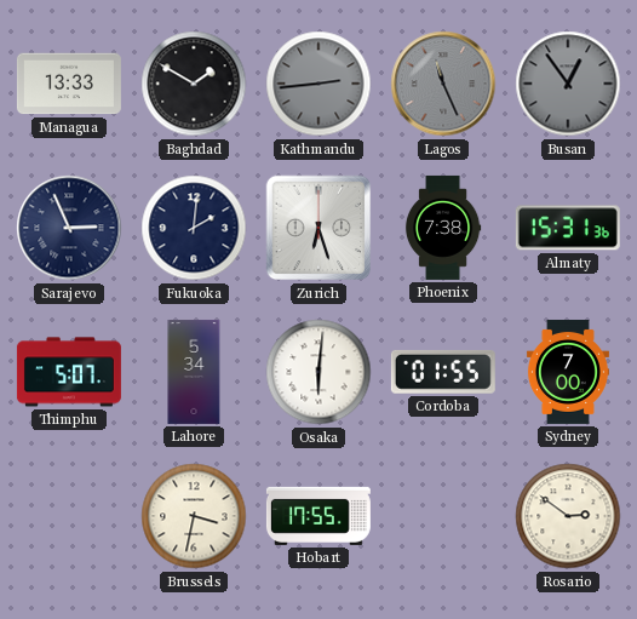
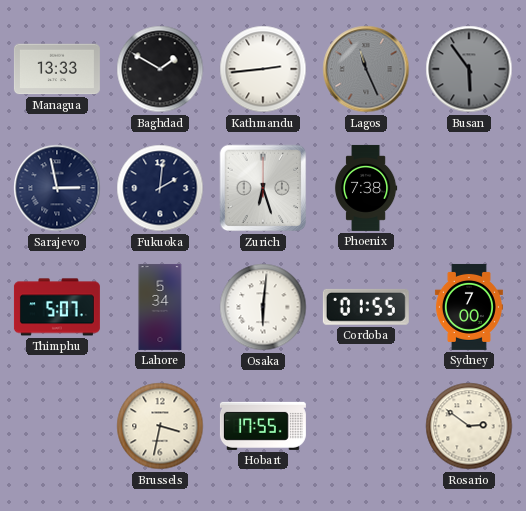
Kathmandu dial: grey -> white
Busan: 12:54 -> 5:54
Sarajevo: 2:56 -> 2:58
Almaty: 15:31 -> none
